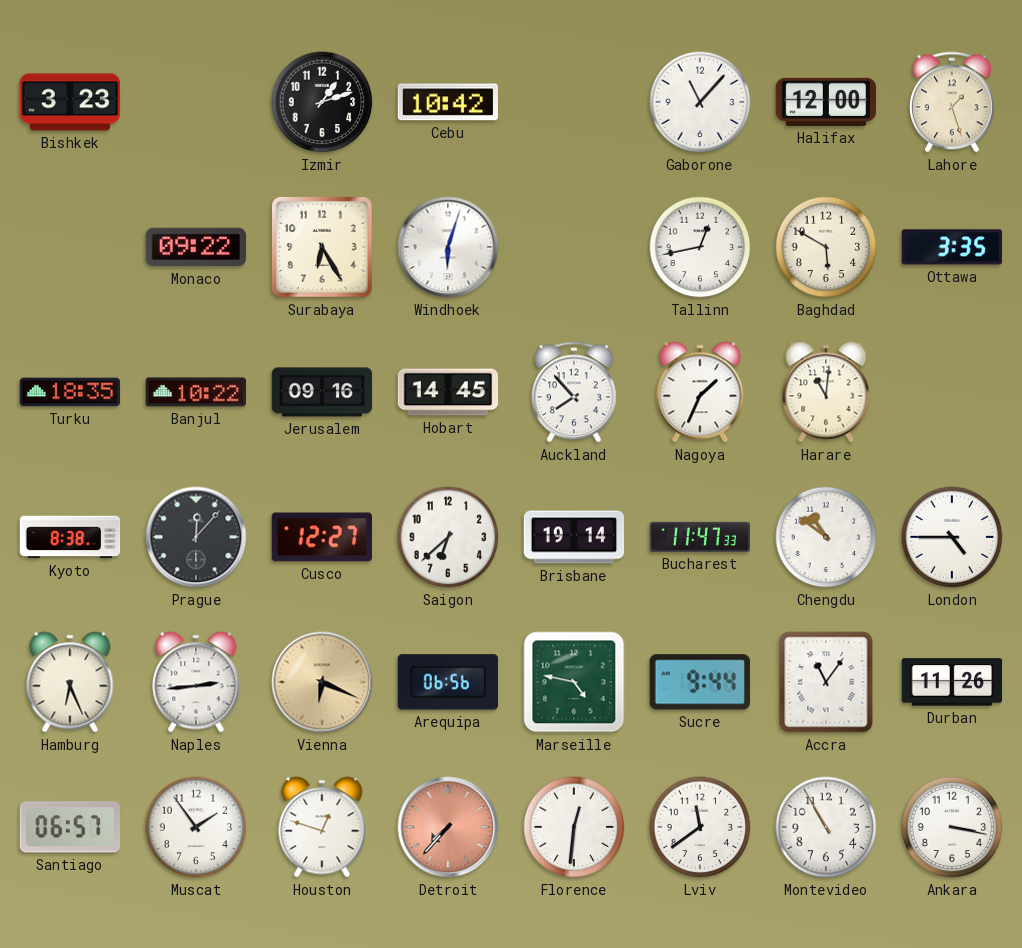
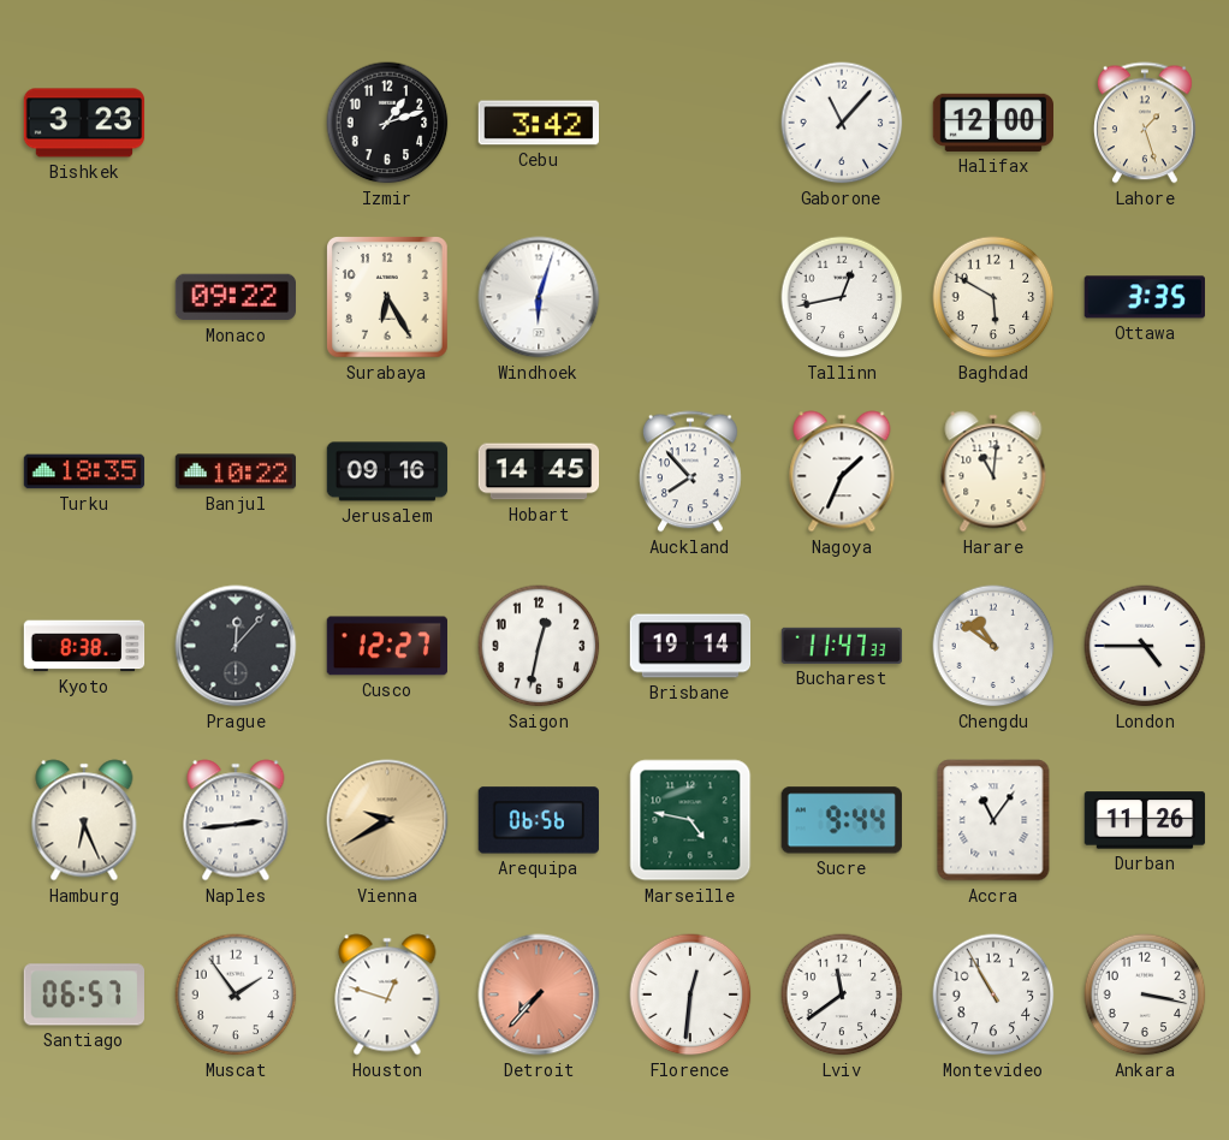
Cebu: 10:42 -> 3:42
Saigon: 6:38 -> 12:32
Vienna: 6:19 -> 9:40
